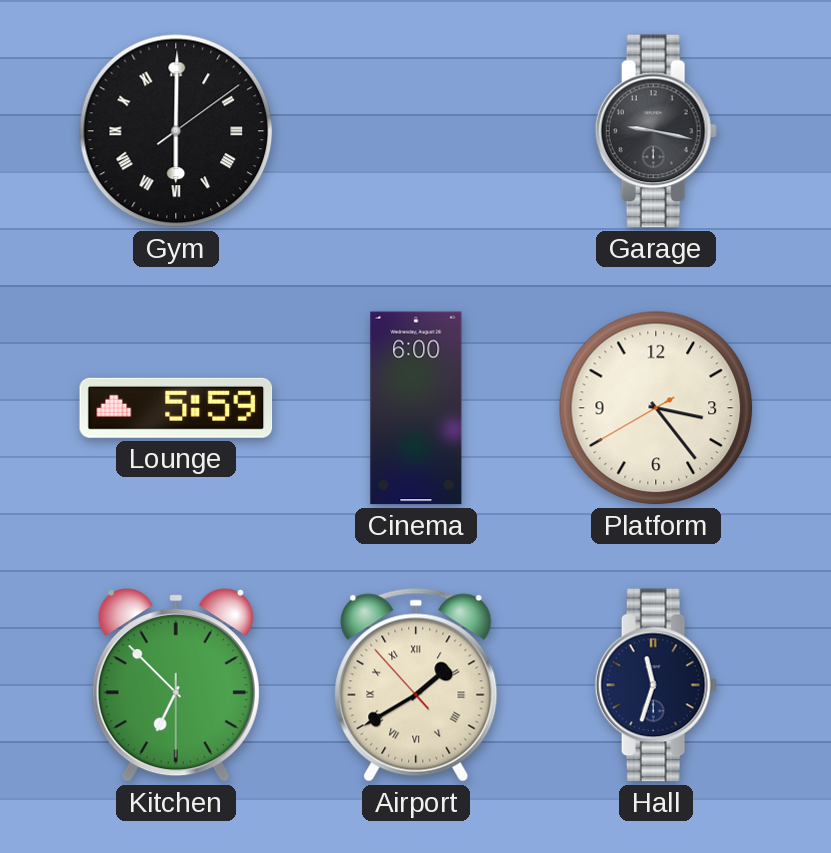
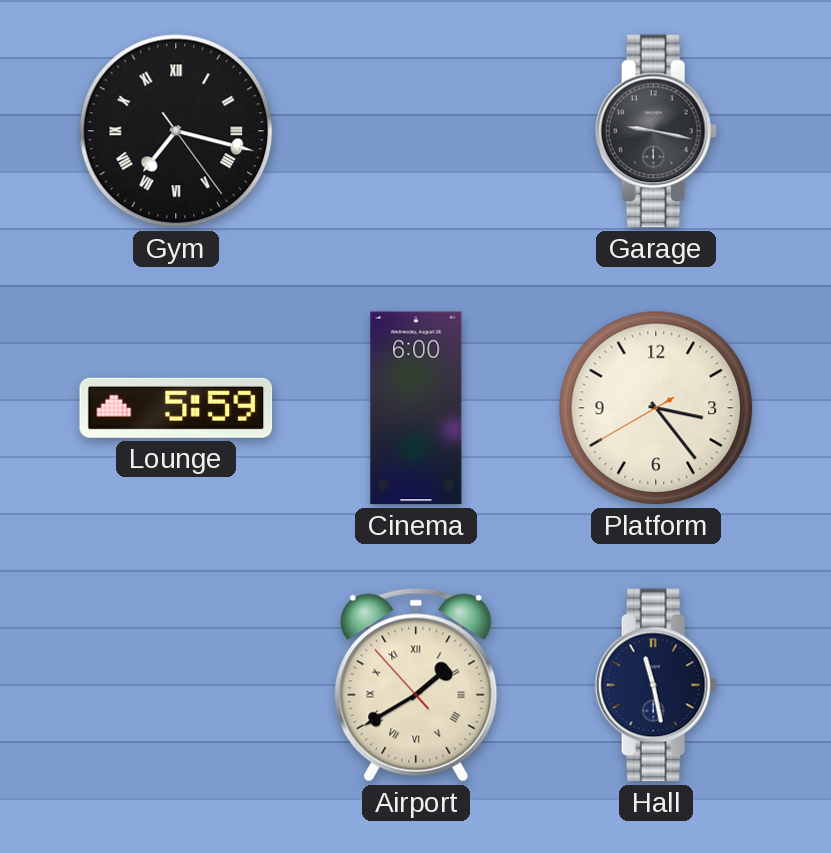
Gym: 6:00 -> 7:17
Kitchen: 6:52 -> none
Hall: 11:33 -> 11:28
